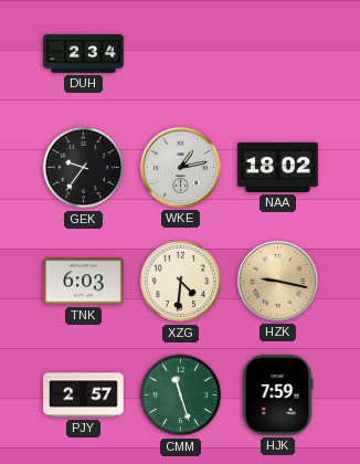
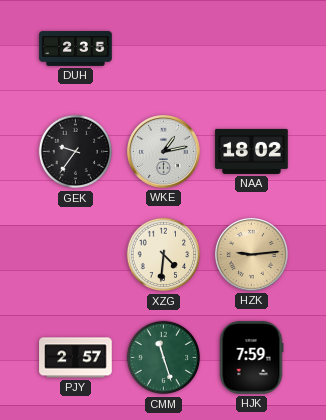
DUH: 2:34 -> 2:35
TNK: 6:03 -> none
HZK: 9:17 -> 9:14
